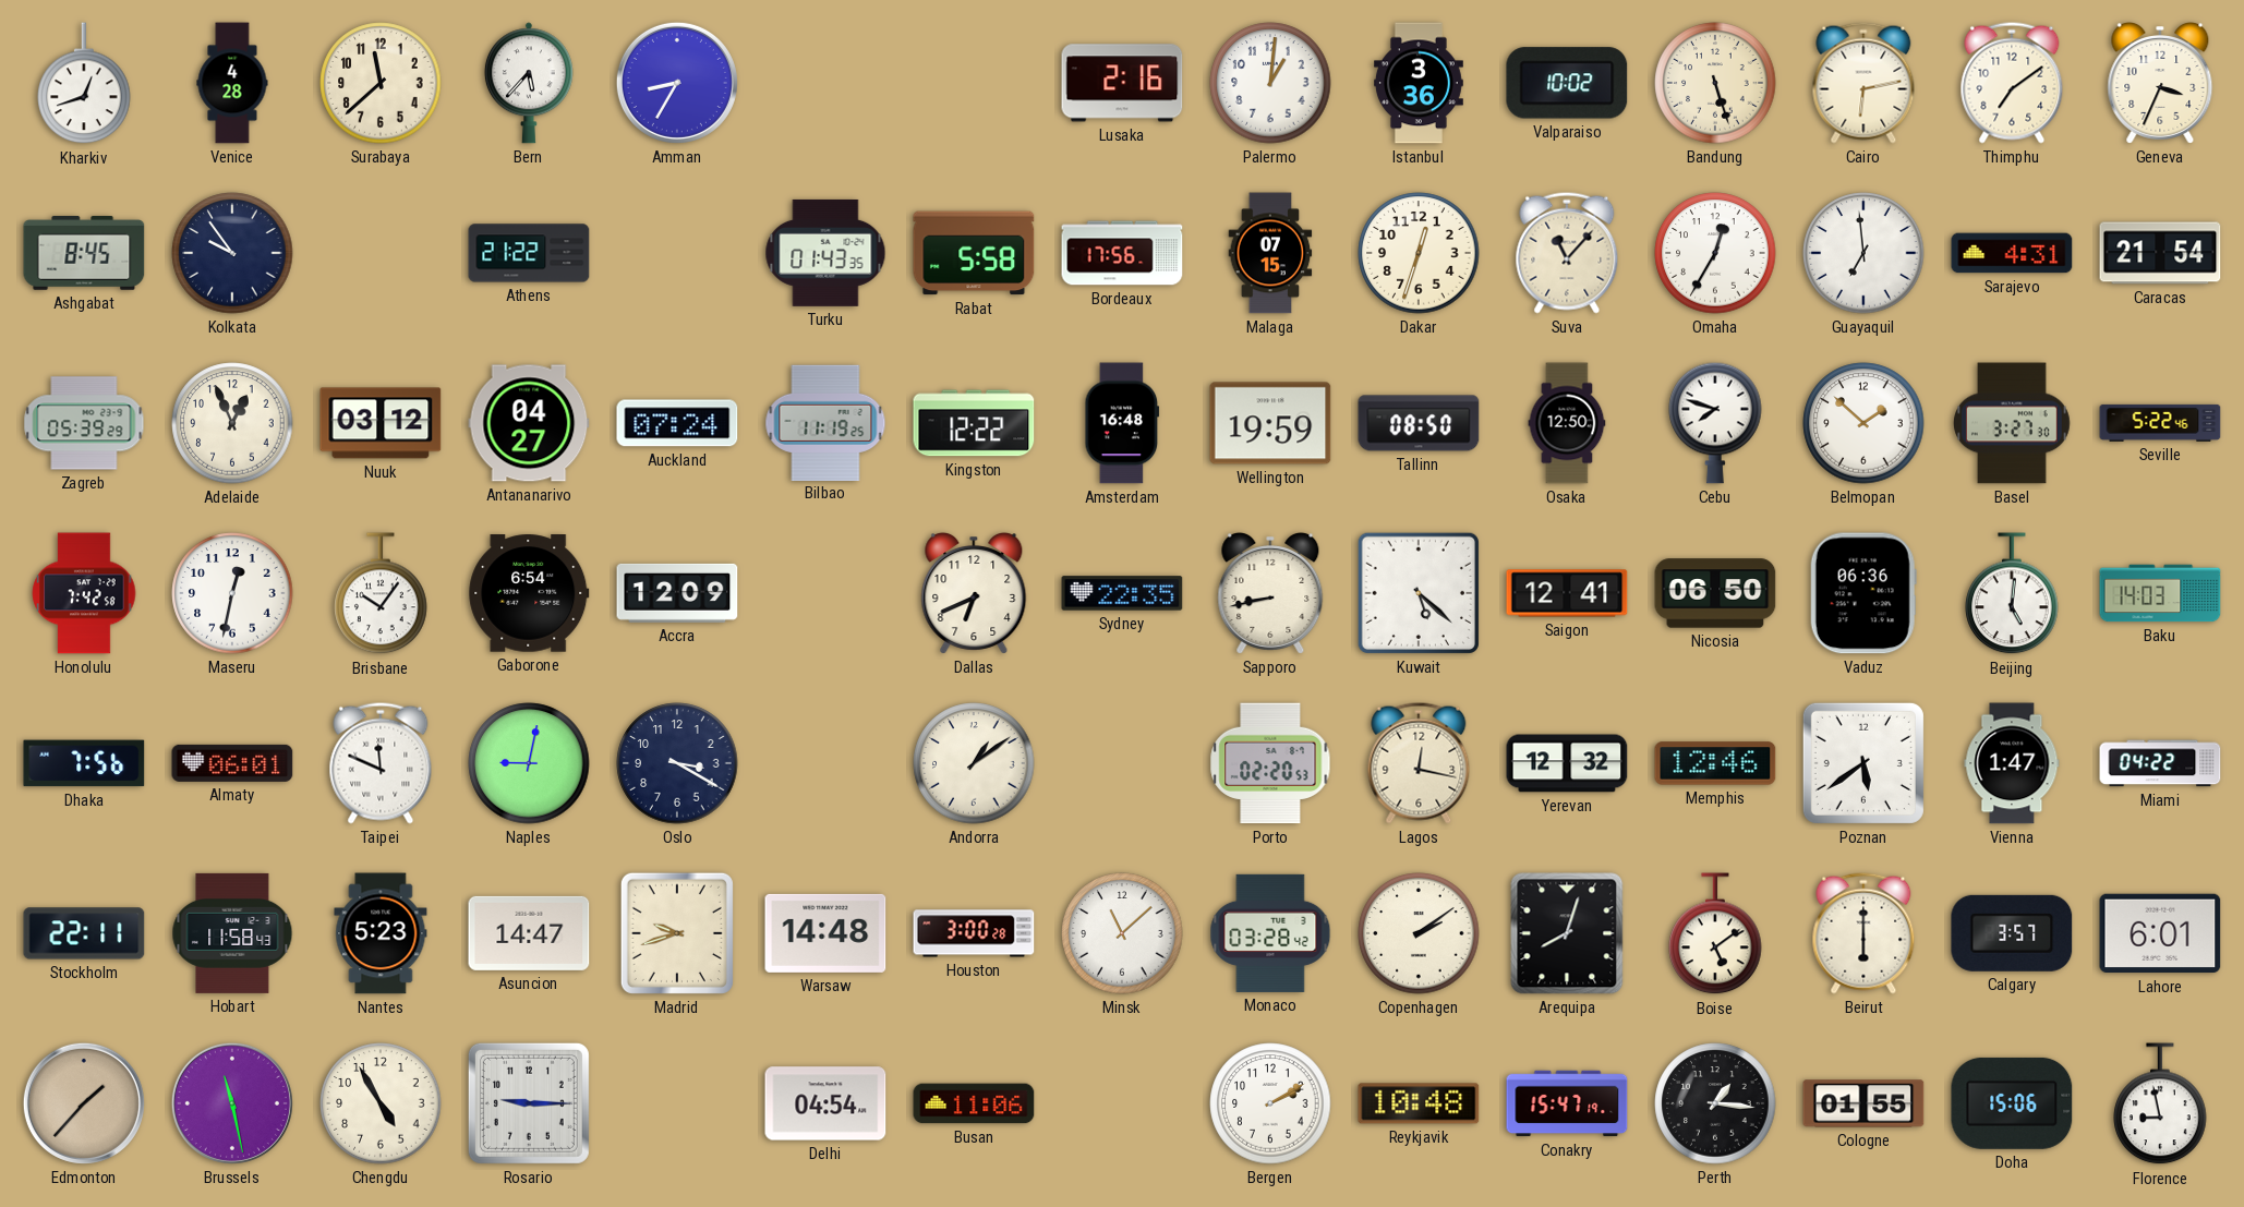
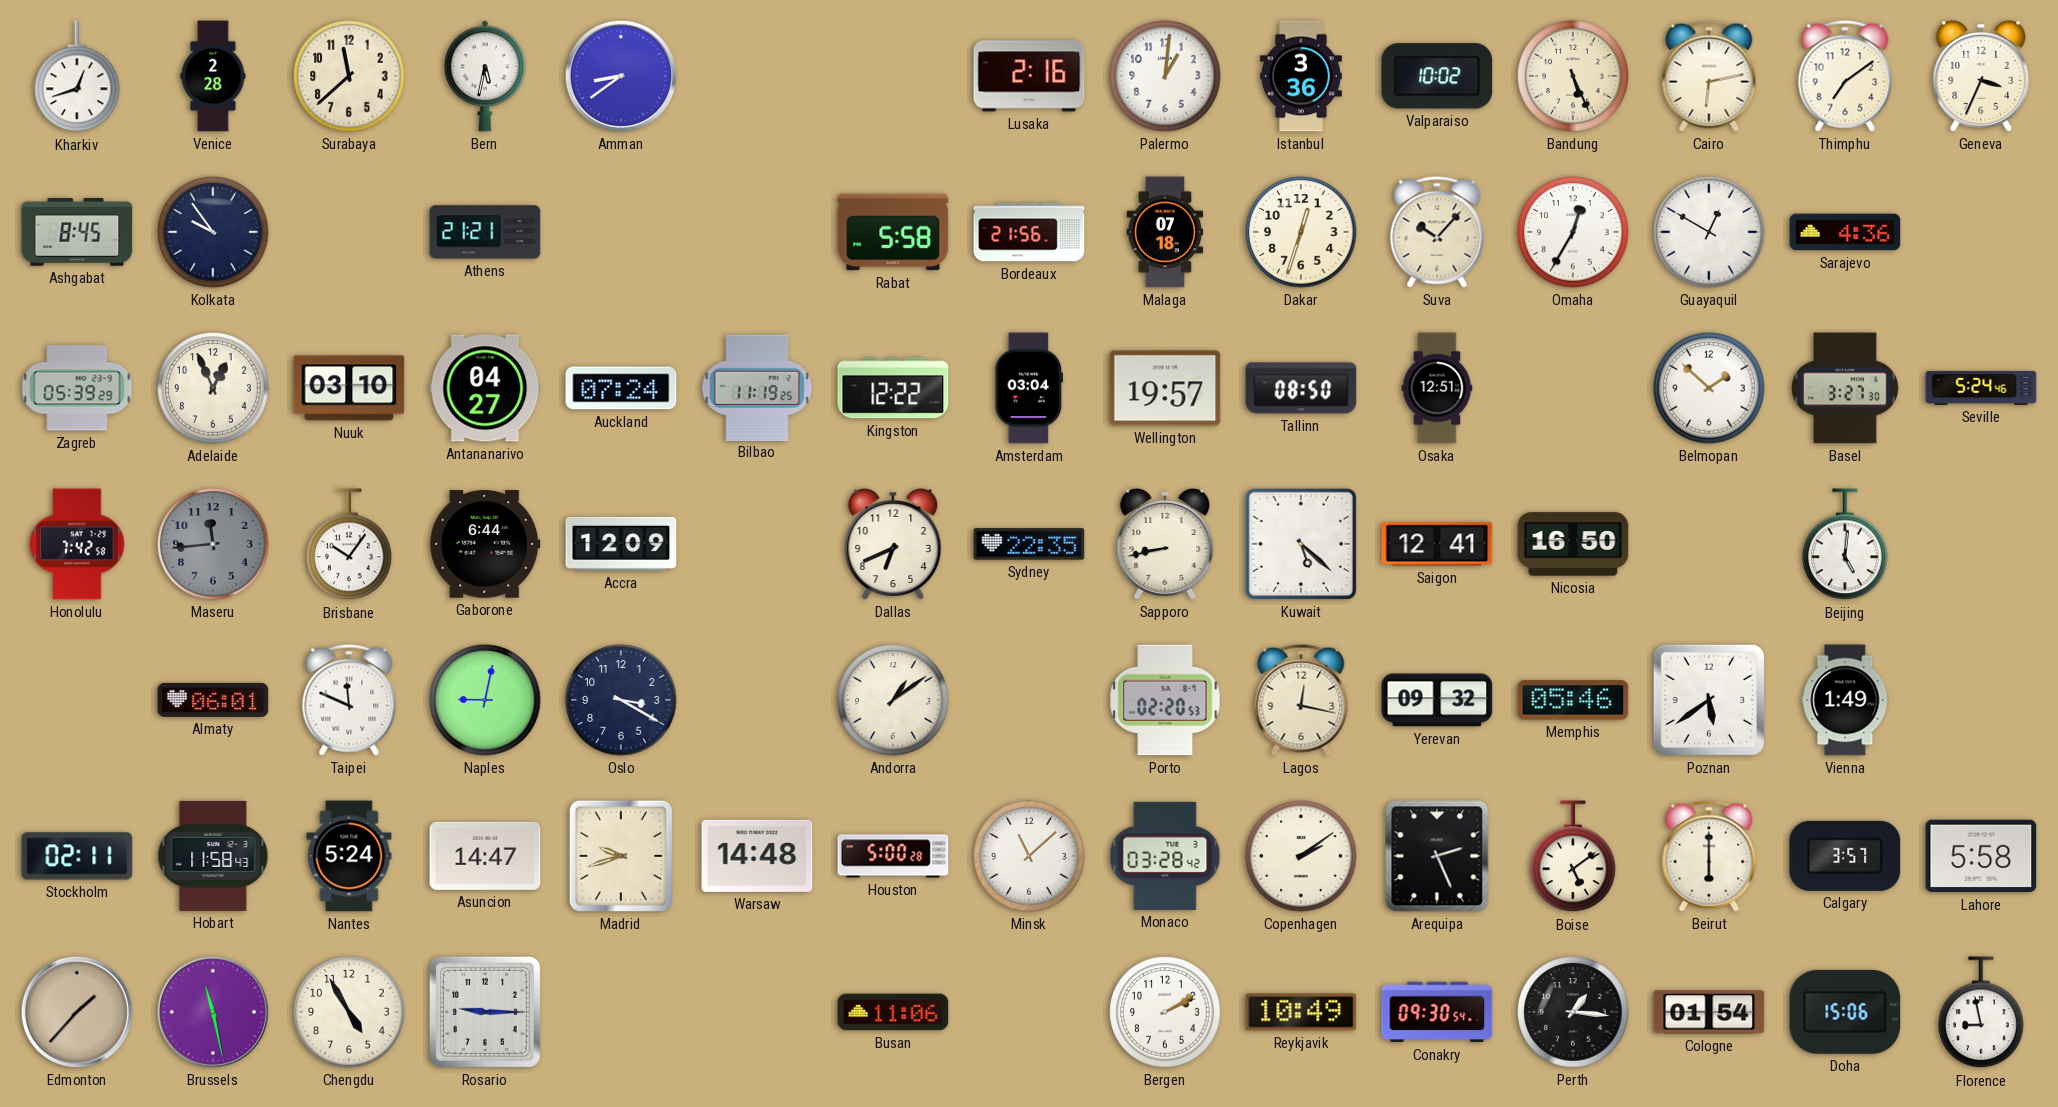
Venice: 4:28 -> 2:28
Bern: 5:37 -> 5:32
Amman: 8:35 -> 8:39
Bandung: 5:27 -> 5:26
Athens: 21:22 -> 21:21
Turku: 01:43 -> none
Bordeaux: 17:56 -> 21:56
Malaga: 07:15 -> 07:18
Suva: 11:07 -> 10:07
Guayaquil: 6:59 -> 12:50
Sarajevo: 4:31 -> 4:36
Caracas: 21:54 -> none
Nuuk: 03:12 -> 03:10
Amsterdam: 16:48 -> 03:04
Wellington: 19:59 -> 19:57
Osaka: 12:50 -> 12:51
Cebu: 7:48 -> none
Seville: 5:22 -> 5:24
Maseru: 12:32 -> 11:44
Maseru dial: white -> grey
Gaborone: 6:54 -> 6:44
Nicosia: 06:50 -> 16:50
Vaduz: 06:36 -> none
Baku: 14:03 -> none
Dhaka: 7:56 -> none
Yerevan: 12:32 -> 09:32
Memphis: 12:46 -> 05:46
Vienna: 1:47 -> 1:49
Miami: 04:22 -> none
Stockholm: 22:11 -> 02:11
Nantes: 5:23 -> 5:24
Houston: 3:00 -> 5:00
Arequipa: 8:03 -> 2:26
Lahore: 6:01 -> 5:58
Delhi: 04:54 -> none
Reykjavik: 10:48 -> 10:49
Conakry: 15:47 -> 09:30
Cologne: 01:55 -> 01:54
